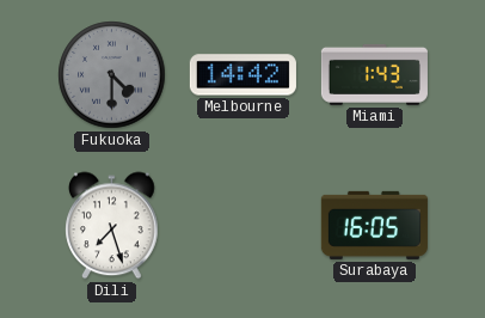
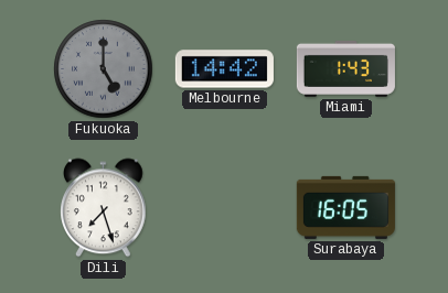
Fukuoka: 4:30 -> 5:00
